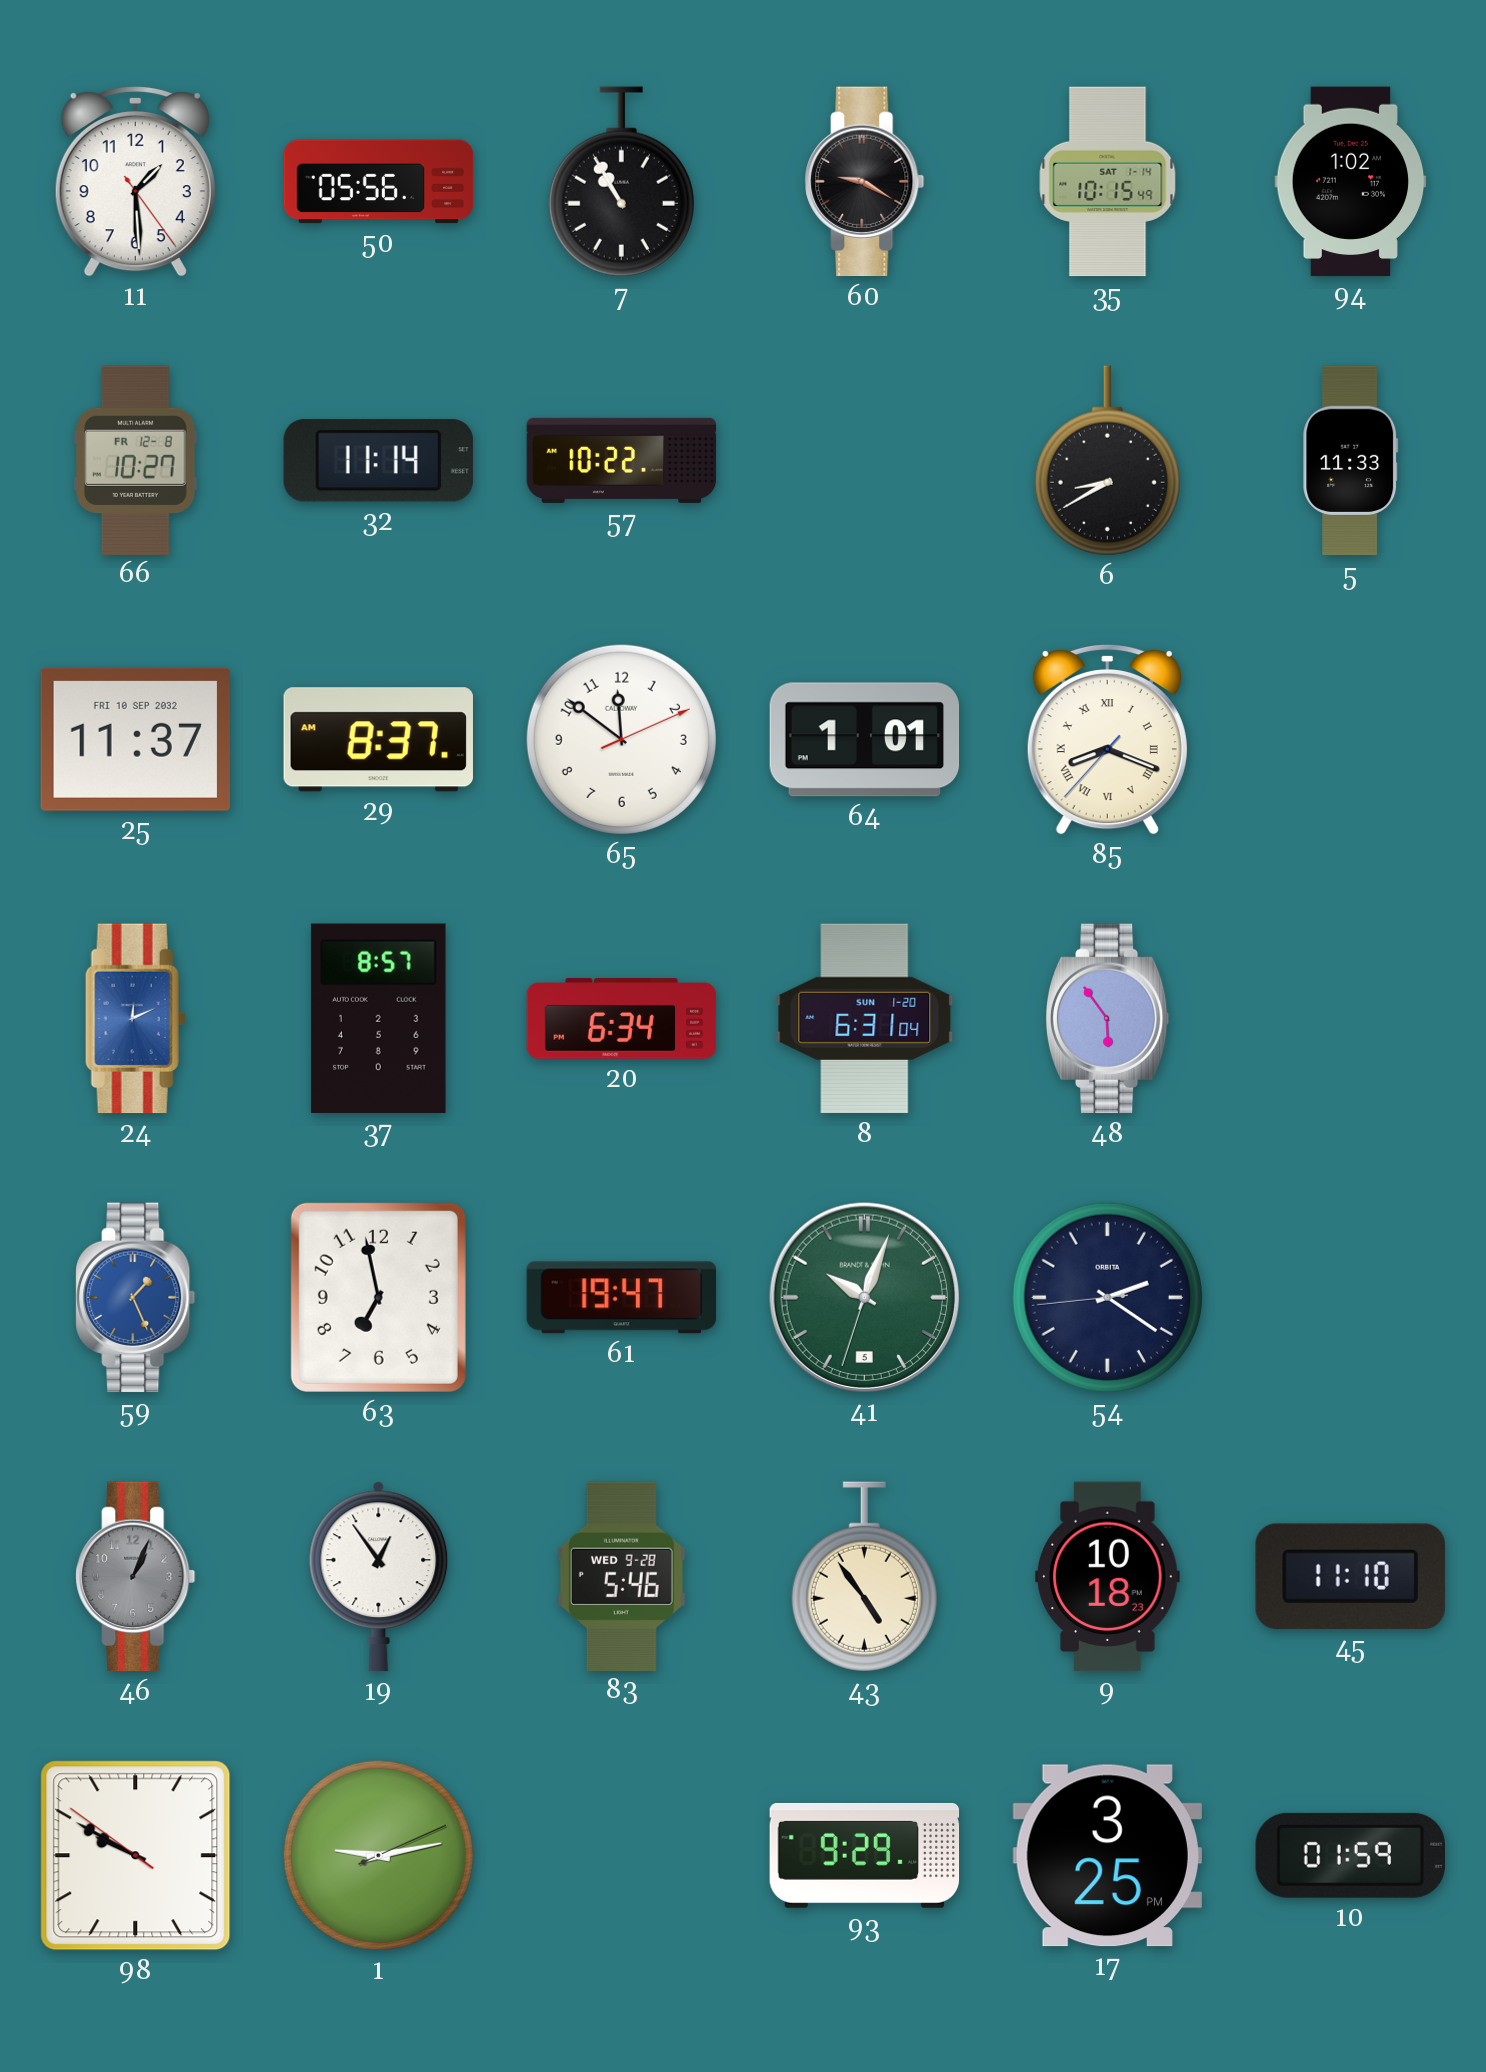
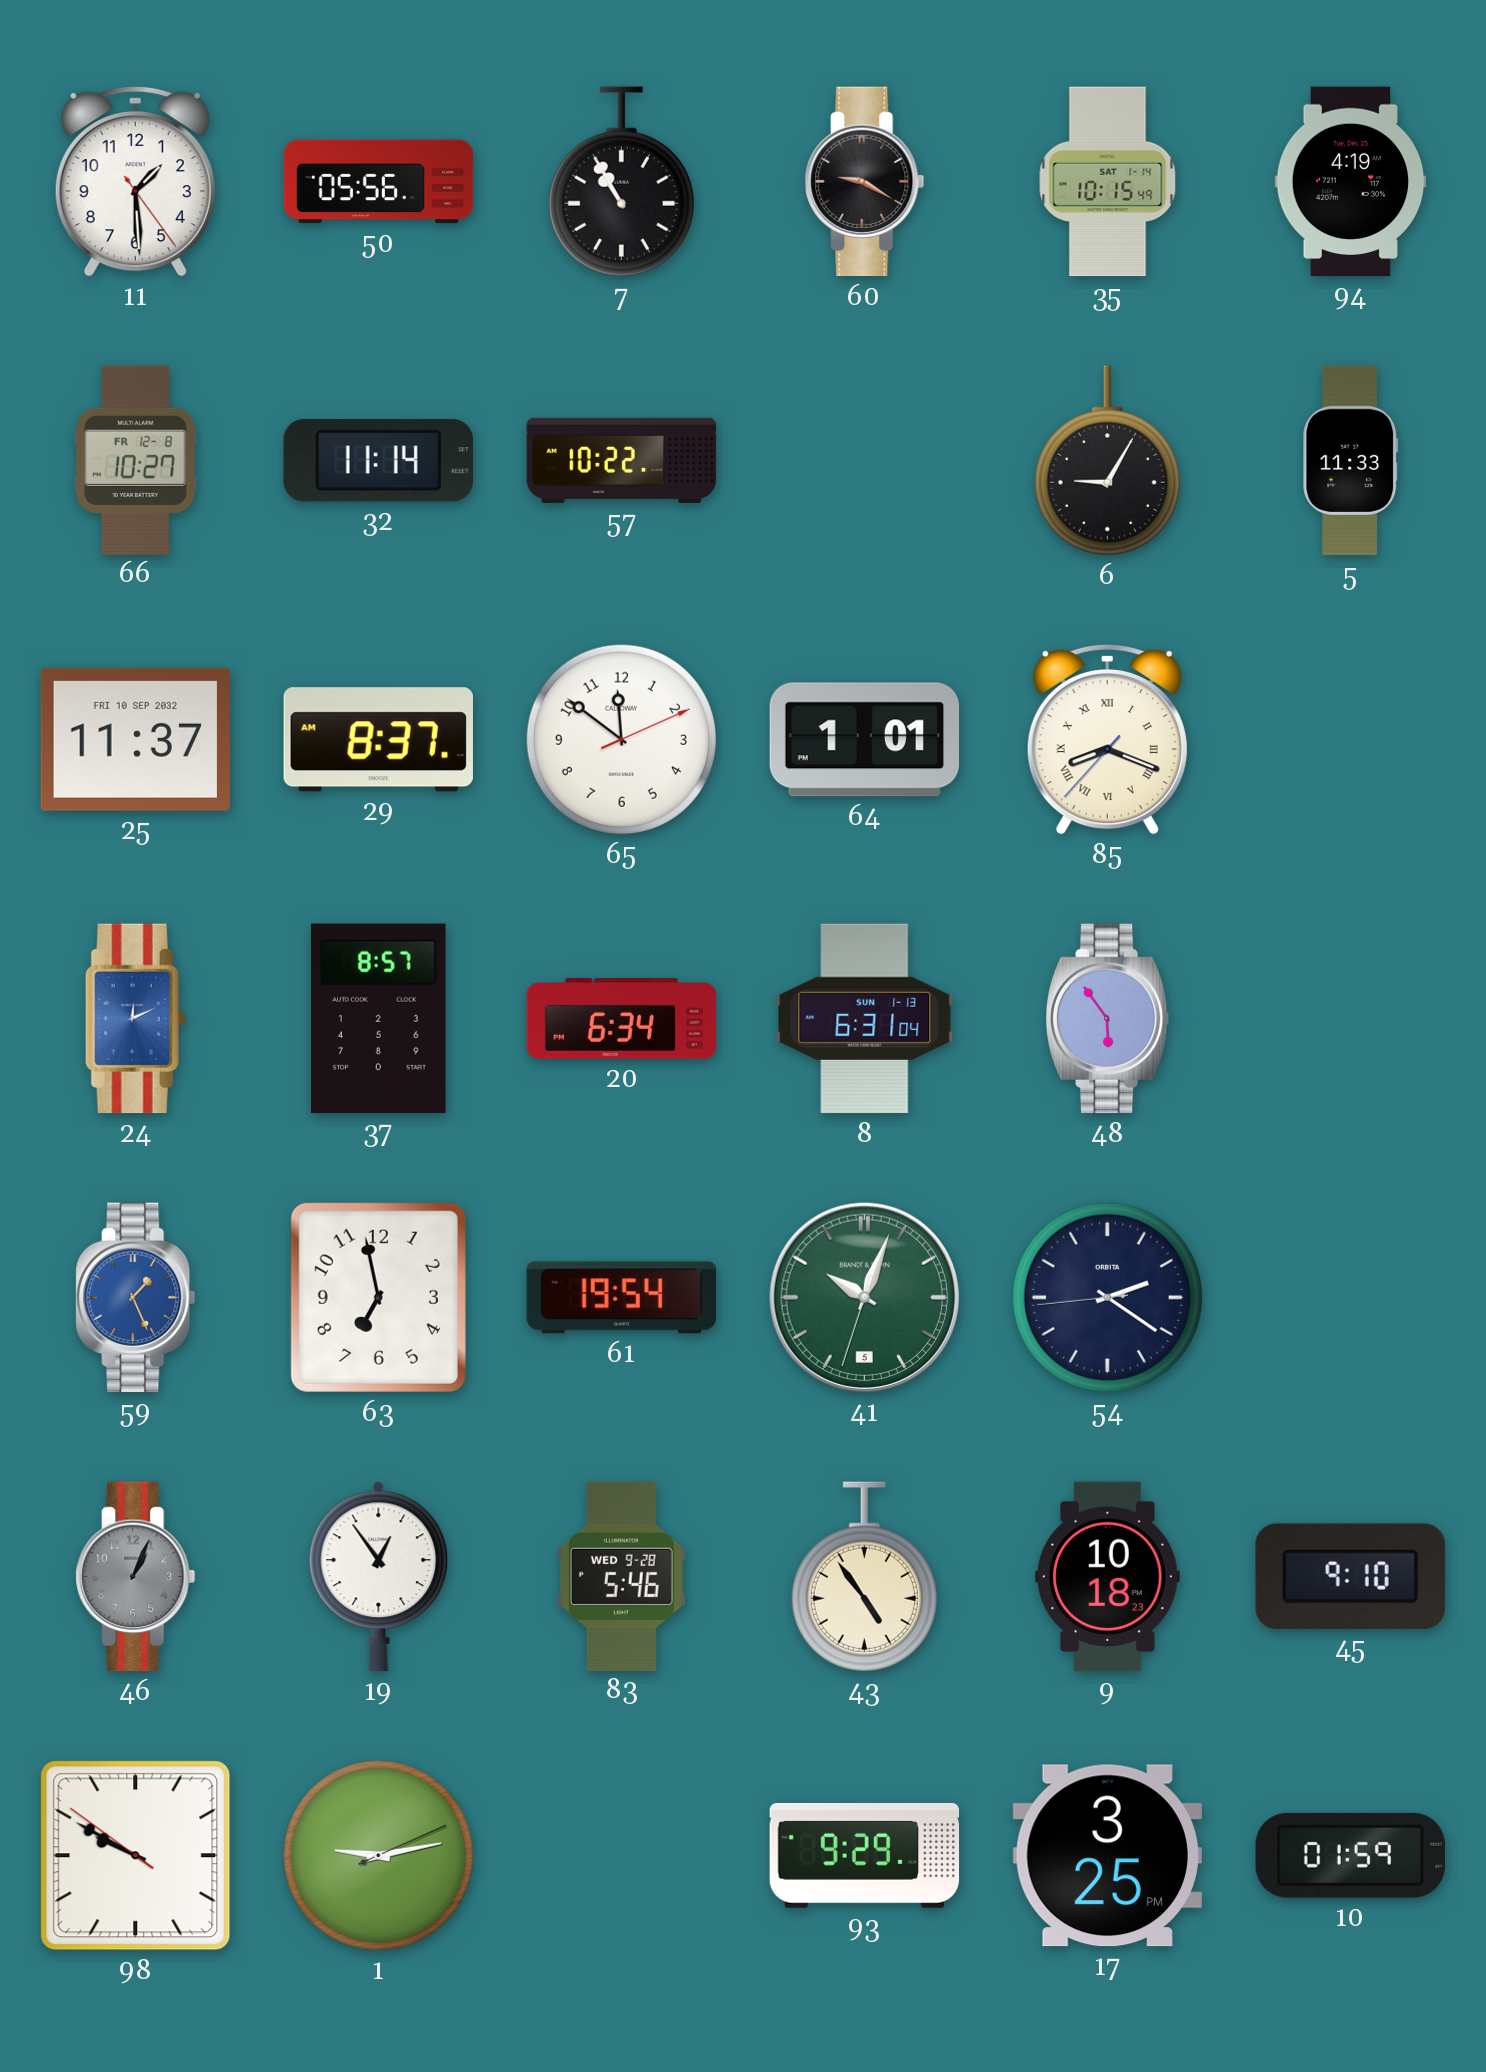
94: 1:02 -> 4:19
6: 8:40 -> 9:05
8 date: SUN 1-20 -> SUN 1-13
61: 19:47 -> 19:54
45: 11:10 -> 9:10
